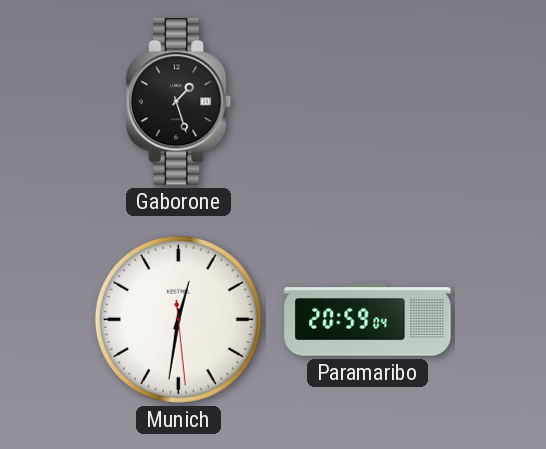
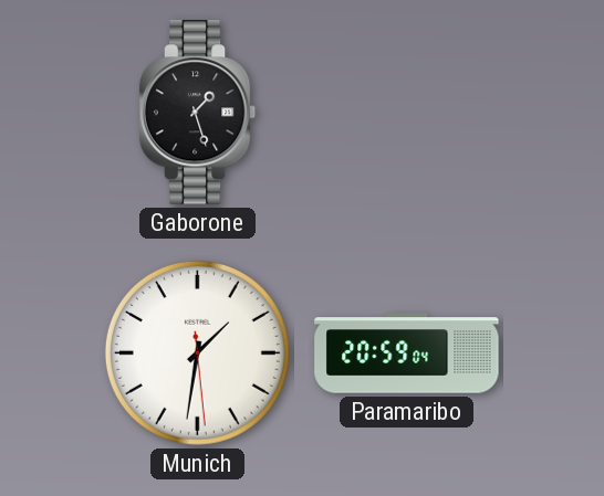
Munich: 12:31 -> 1:31
